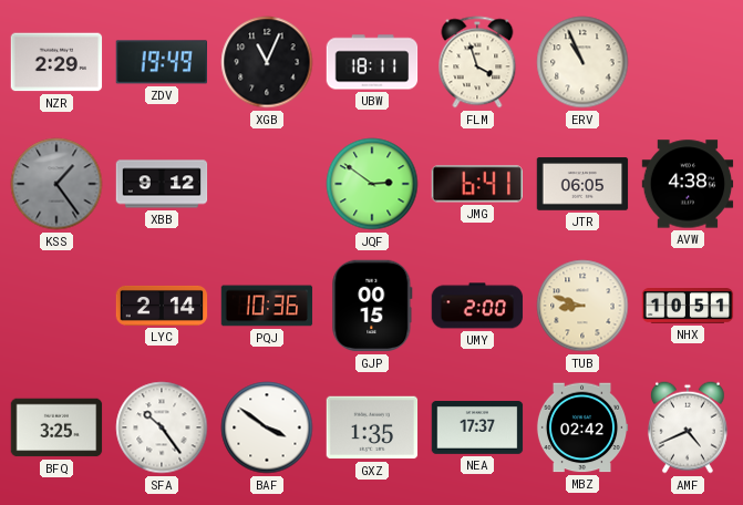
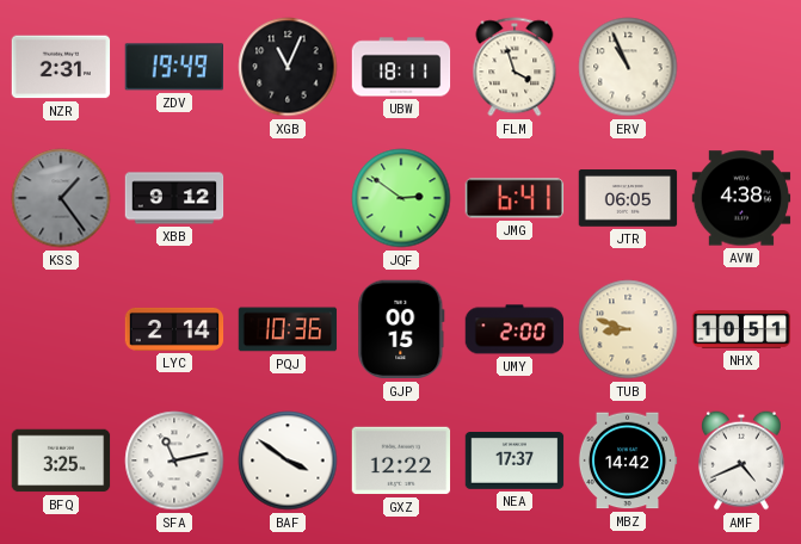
NZR: 2:29 -> 2:31
SFA: 10:24 -> 11:13
GXZ: 1:35 -> 12:22
MBZ: 02:42 -> 14:42
